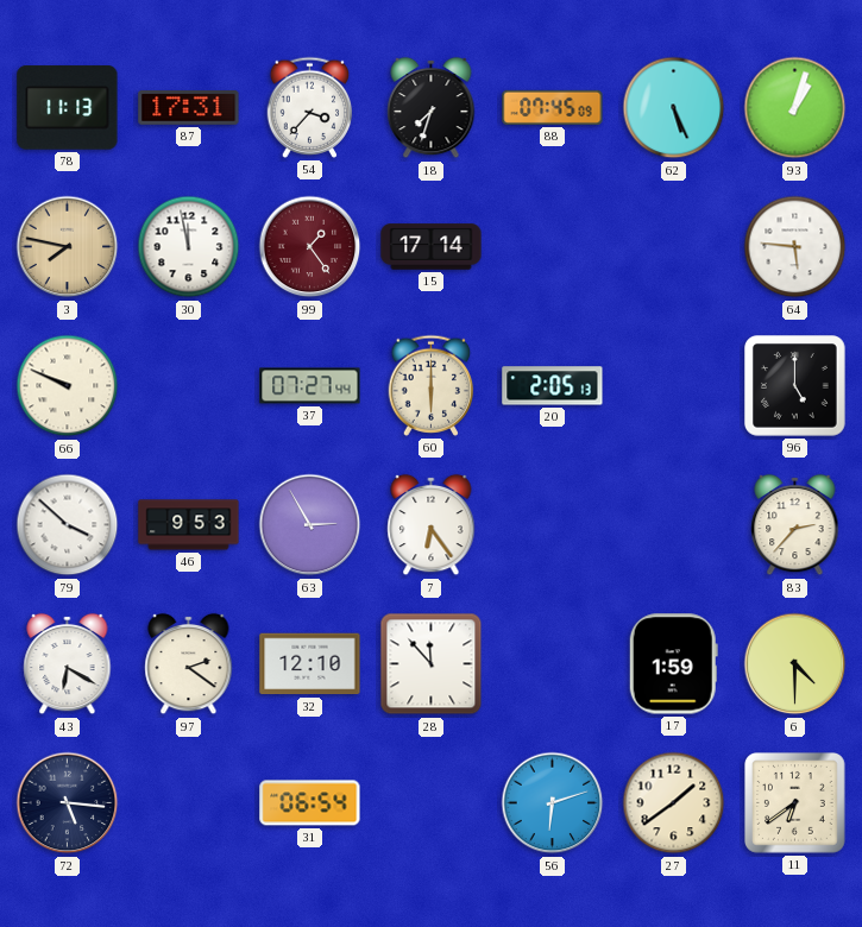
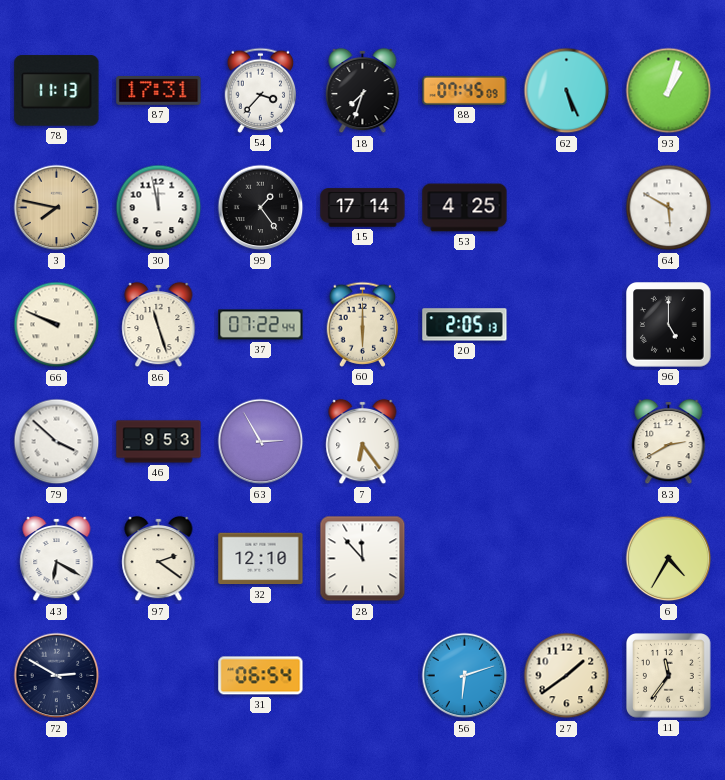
99 dial: burgundy -> black
53: none -> 4:25
64: 5:46 -> 5:50
86: none -> 11:27
37: 07:27 -> 07:22
83: 2:37 -> 2:40
17: 1:59 -> none
6: 4:30 -> 4:35
72: 5:16 -> 2:50
11: 6:39 -> 11:36
